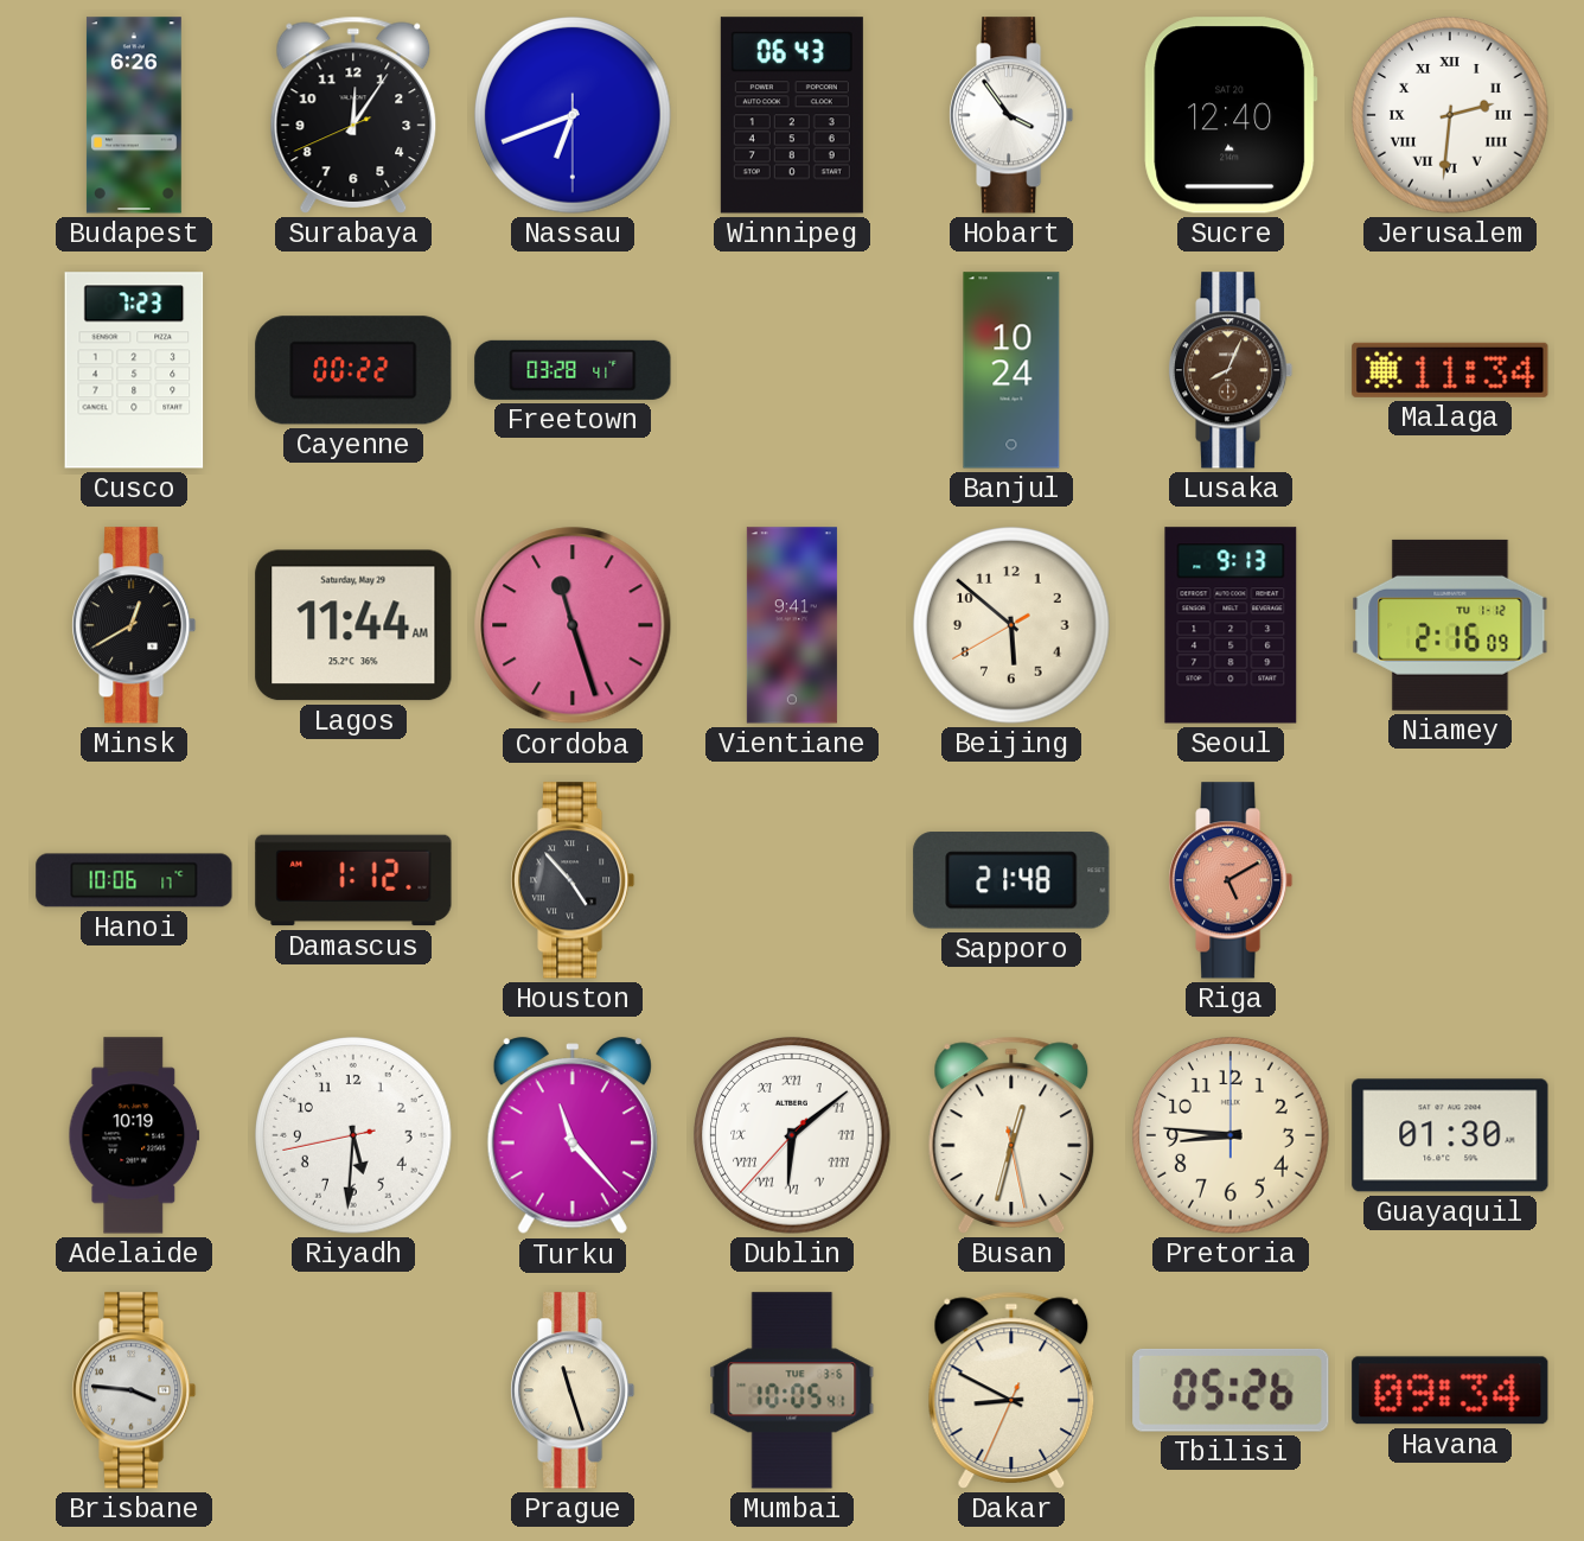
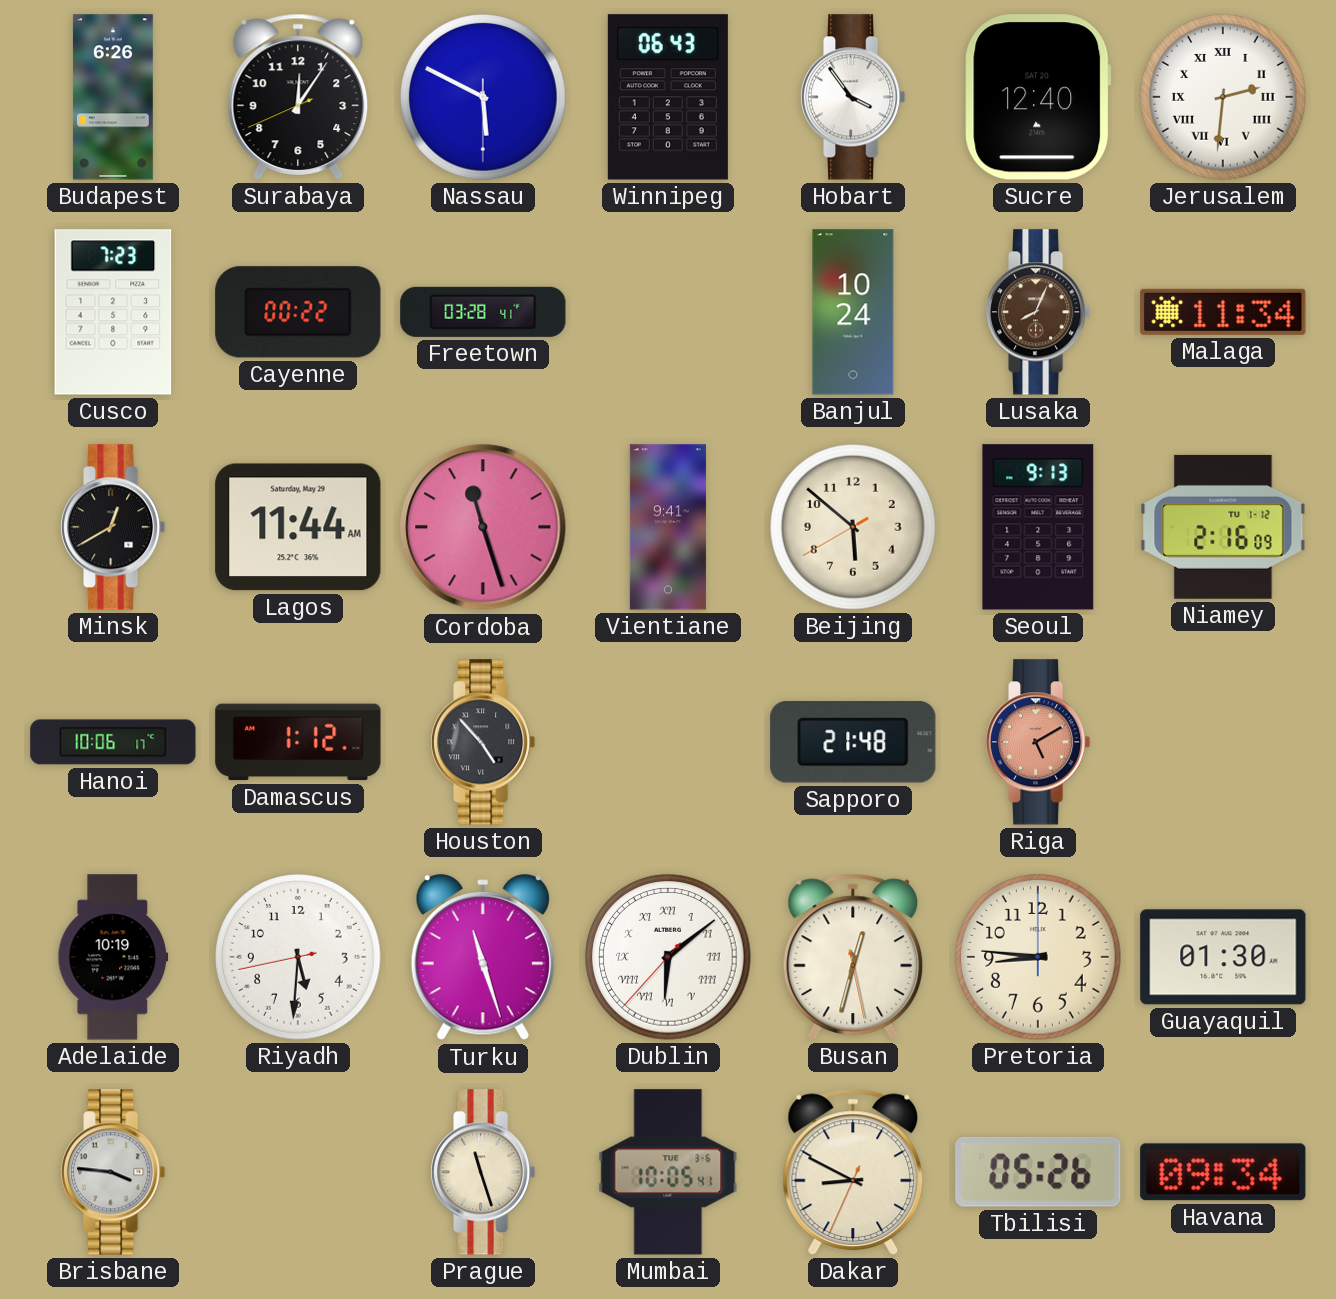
Nassau: 6:41 -> 5:49
Turku: 11:23 -> 11:27
